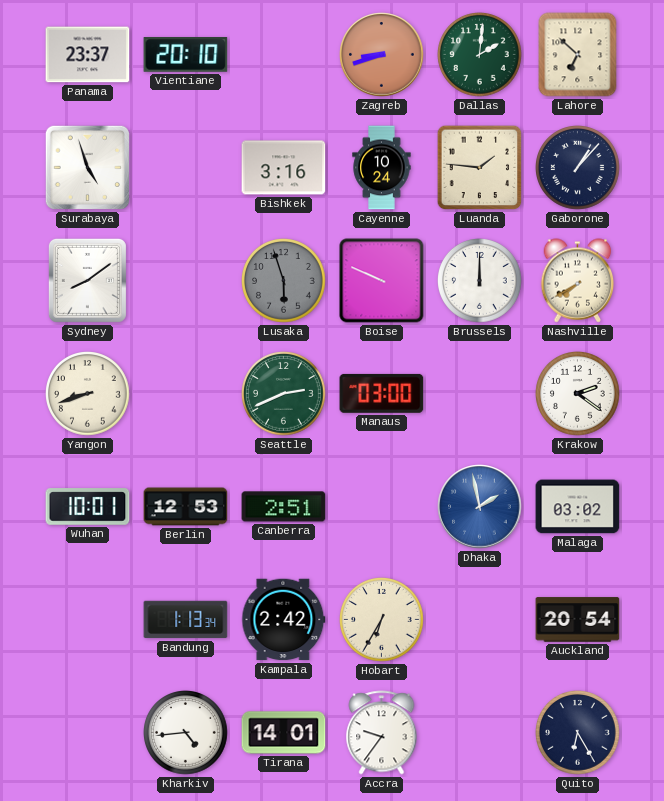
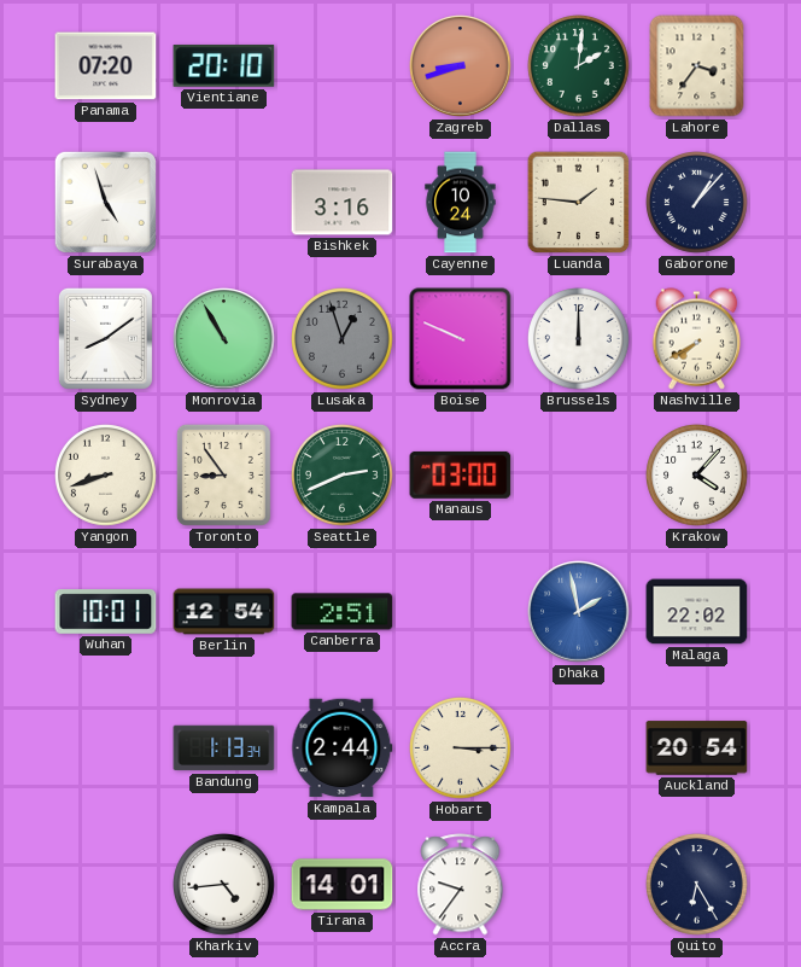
Panama: 23:37 -> 07:20
Lahore: 6:52 -> 3:36
Monrovia: none -> 10:55
Lusaka: 5:57 -> 12:57
Toronto: none -> 8:54
Krakow: 2:21 -> 4:07
Berlin: 12:53 -> 12:54
Malaga: 03:02 -> 22:02
Kampala: 2:42 -> 2:44
Hobart: 6:35 -> 3:15
